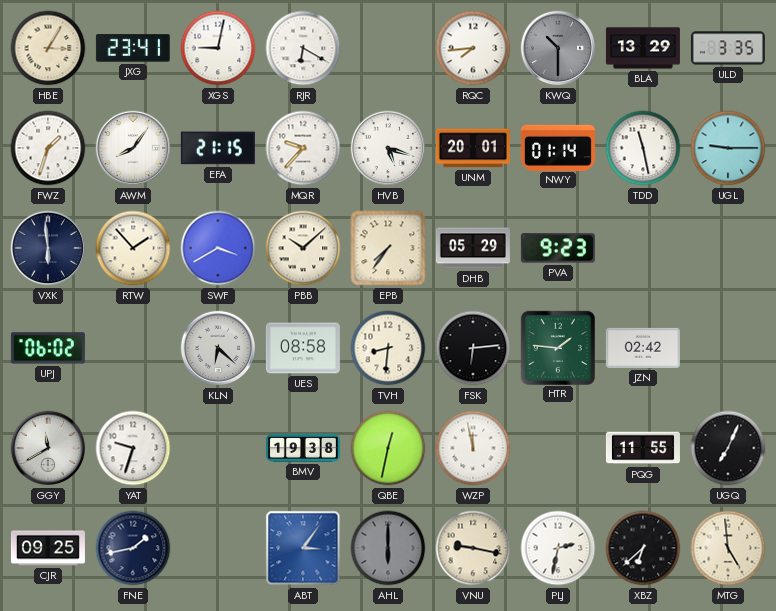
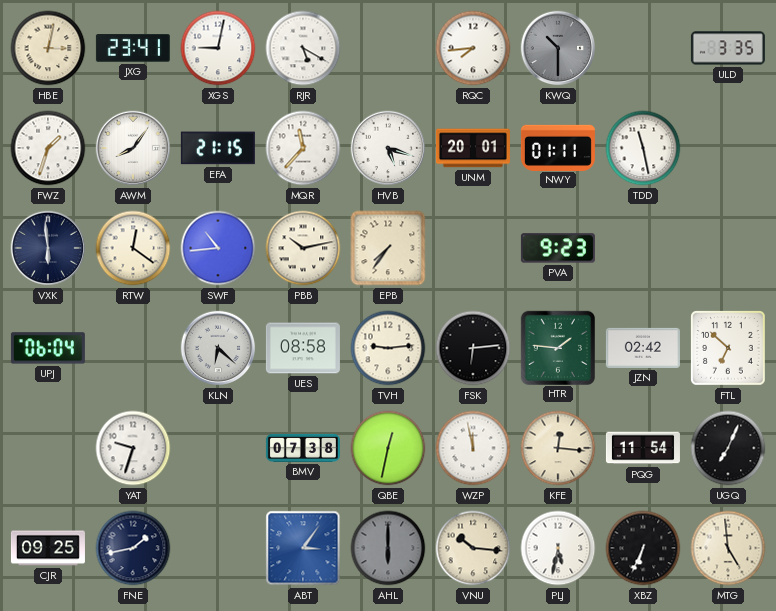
HBE: 3:05 -> 3:02
RJR: 6:20 -> 5:20
BLA: 13:29 -> none
MQR: 9:37 -> 11:37
NWY: 01:14 -> 01:11
UGL: 9:15 -> none
RTW: 1:53 -> 12:21
SWF: 3:40 -> 10:44
PBB: 10:08 -> 10:13
DHB: 05:29 -> none
UPJ: 06:02 -> 06:04
TVH: 8:31 -> 9:14
FTL: none -> 6:52
GGY: 11:40 -> none
BMV: 19:38 -> 07:38
KFE: none -> 12:16
PQG: 11:55 -> 11:54
VNU: 9:17 -> 10:16
PLJ: 2:32 -> 5:32
XBZ: 6:38 -> 6:34
